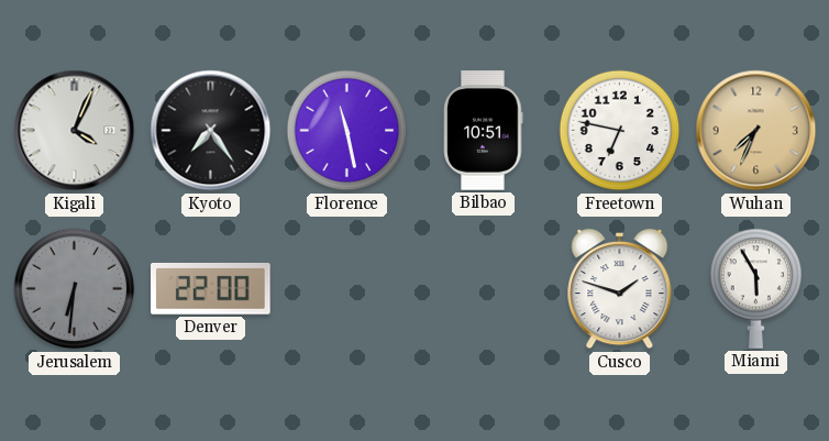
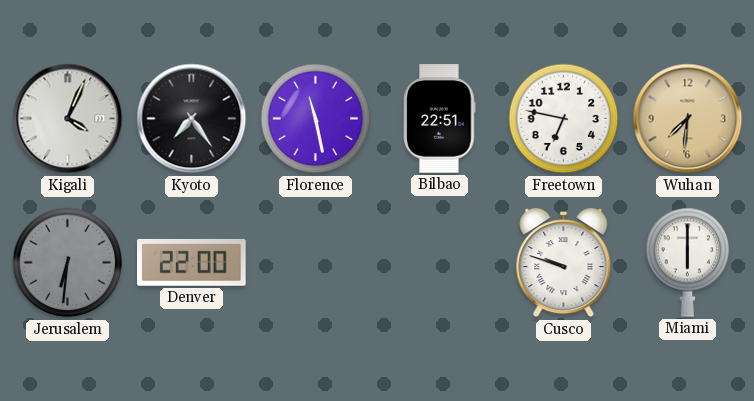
Bilbao: 10:51 -> 22:51
Wuhan: 7:34 -> 7:31
Cusco: 1:48 -> 9:48
Miami: 5:55 -> 6:00
